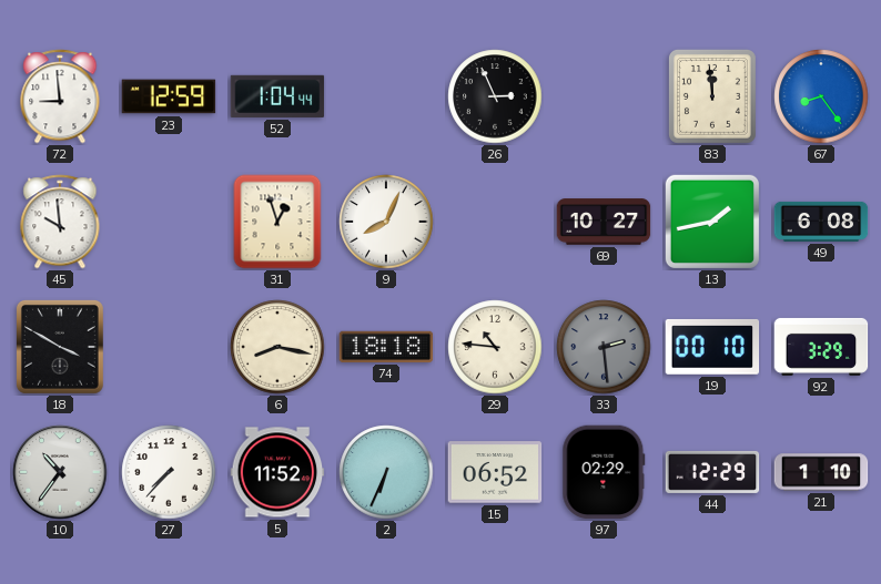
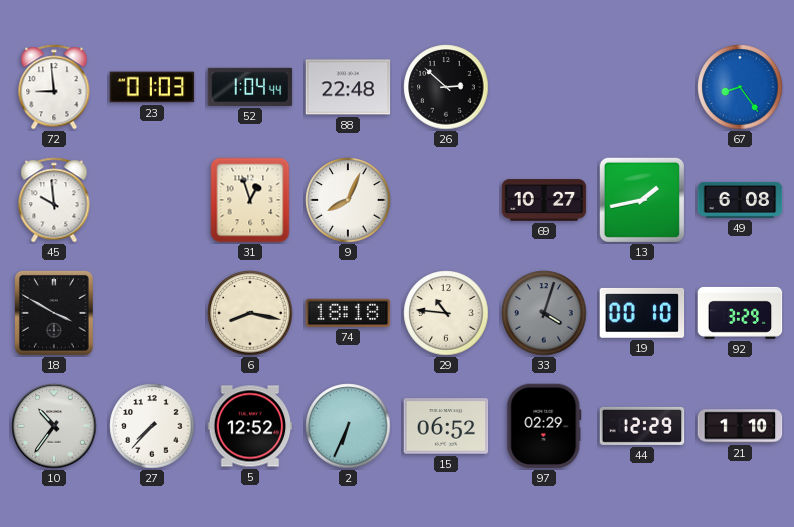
23: 12:59 -> 01:03
88: none -> 22:48
26: 2:56 -> 2:52
83: 11:59 -> none
33: 2:29 -> 4:03
5: 11:52 -> 12:52
